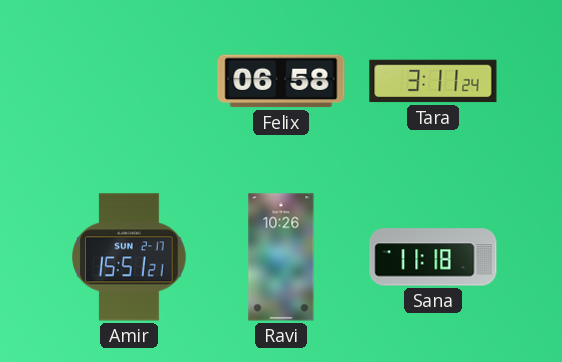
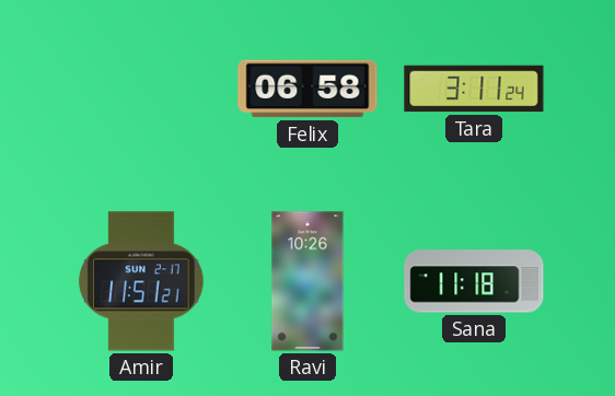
Amir: 15:51 -> 11:51
